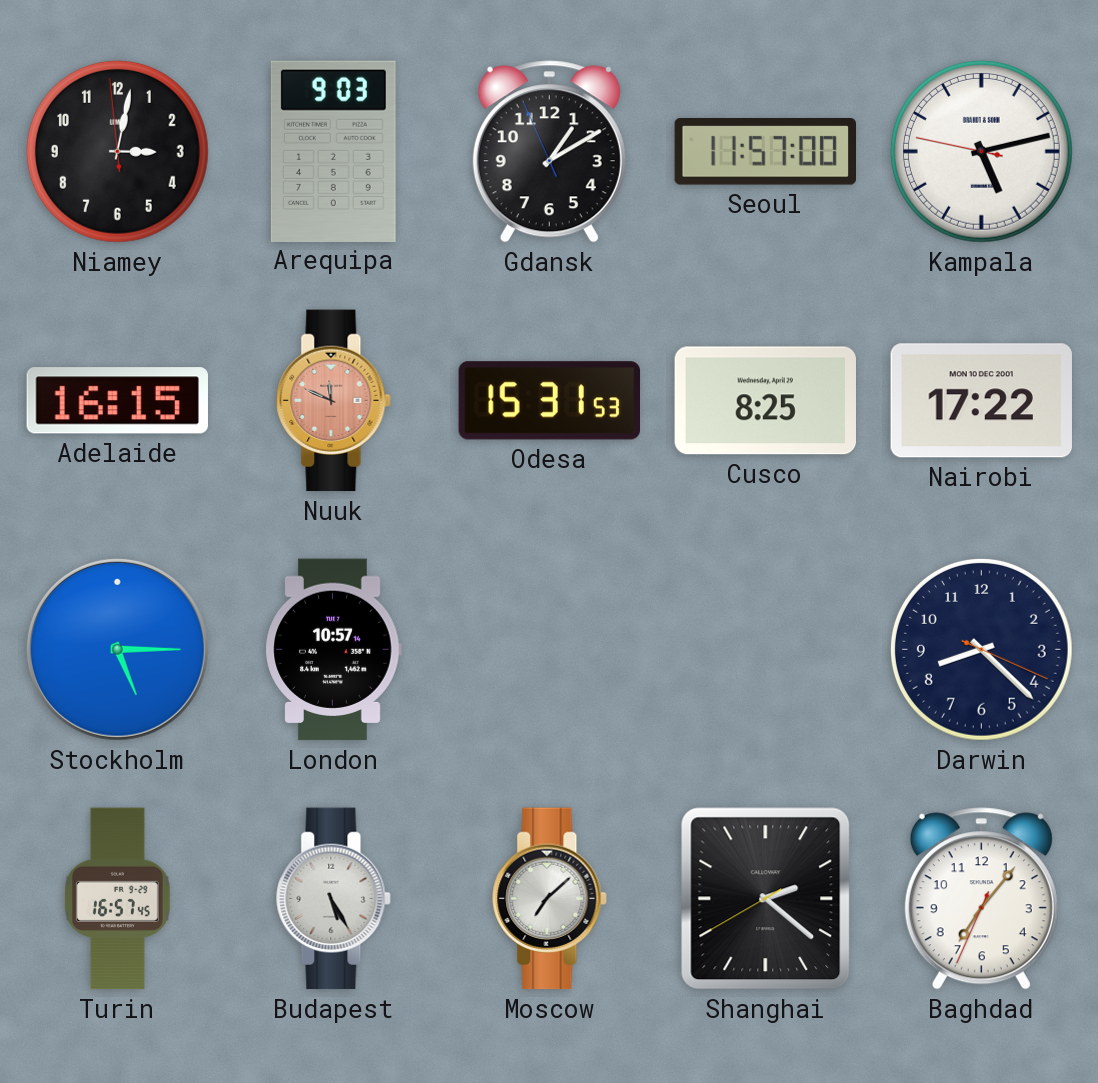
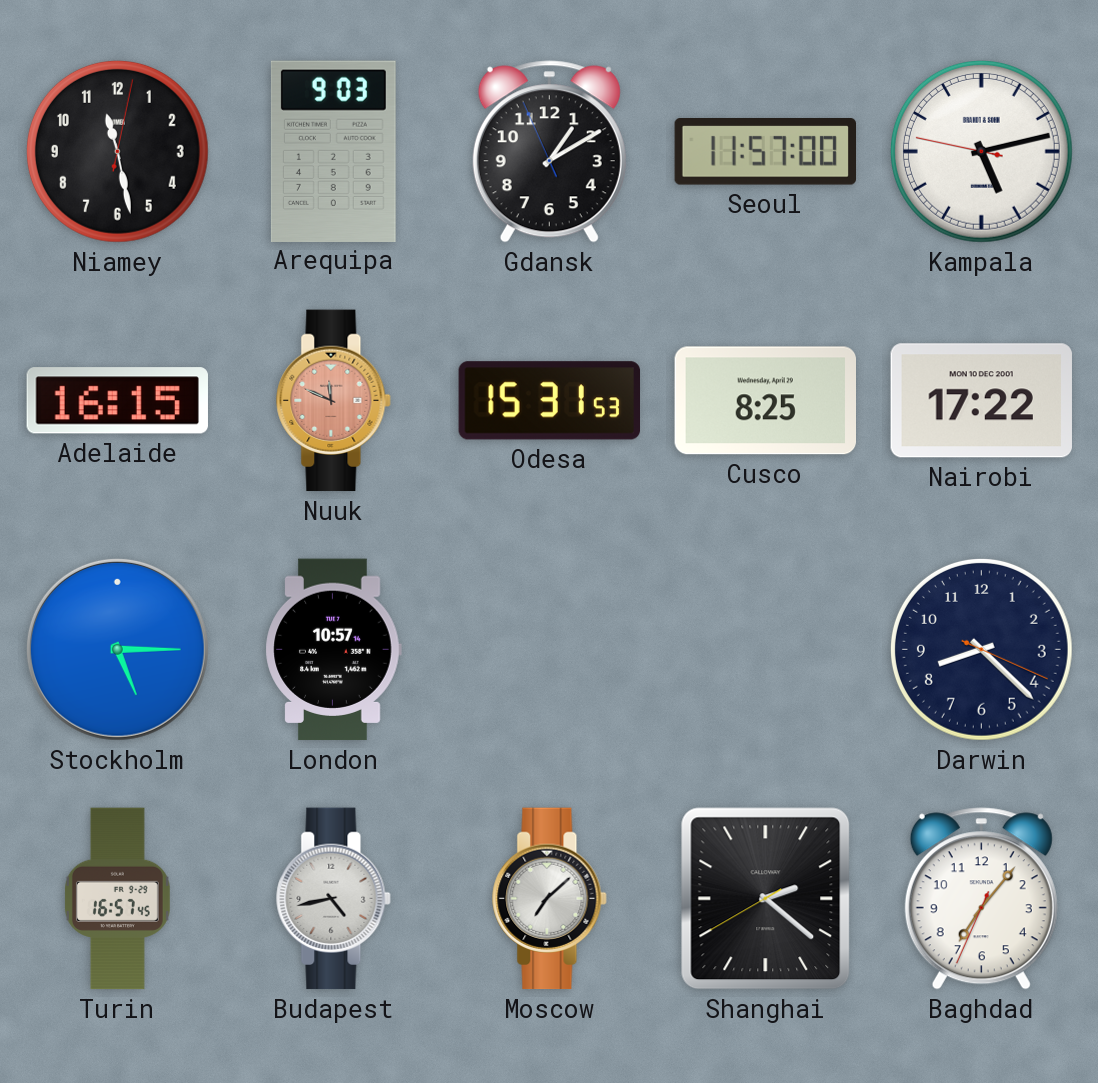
Niamey: 3:01 -> 11:28
Budapest: 5:25 -> 4:43
